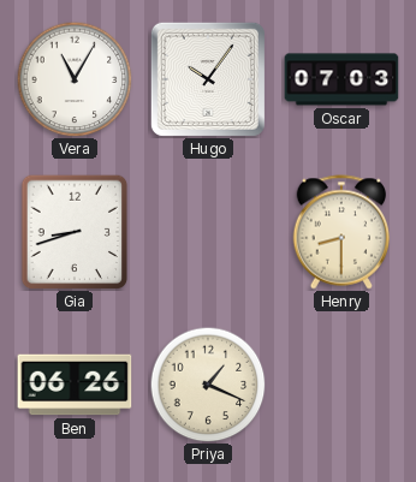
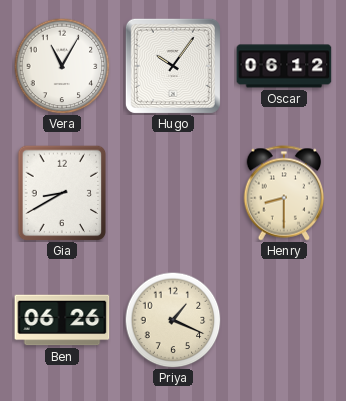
Oscar: 07:03 -> 06:12
Gia: 8:42 -> 8:40
